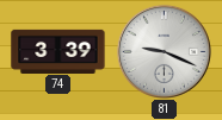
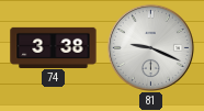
74: 3:39 -> 3:38
